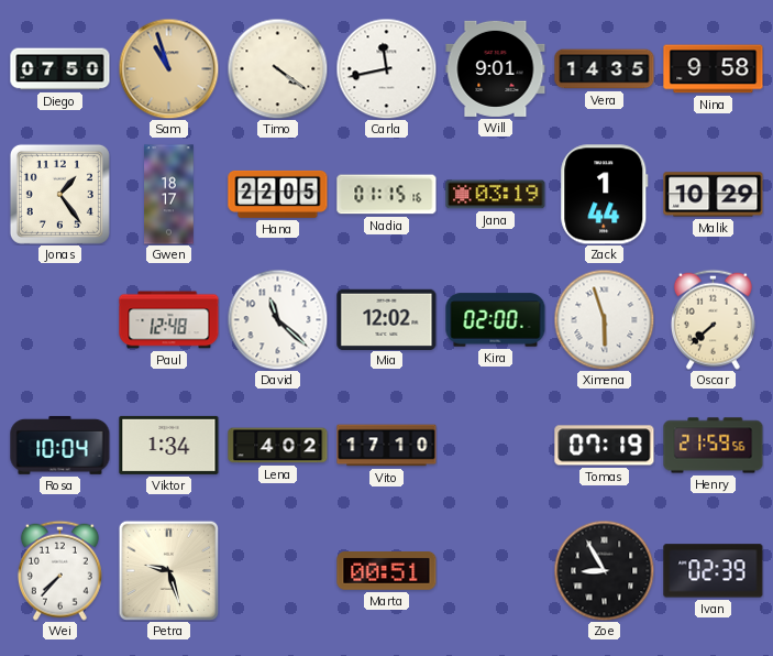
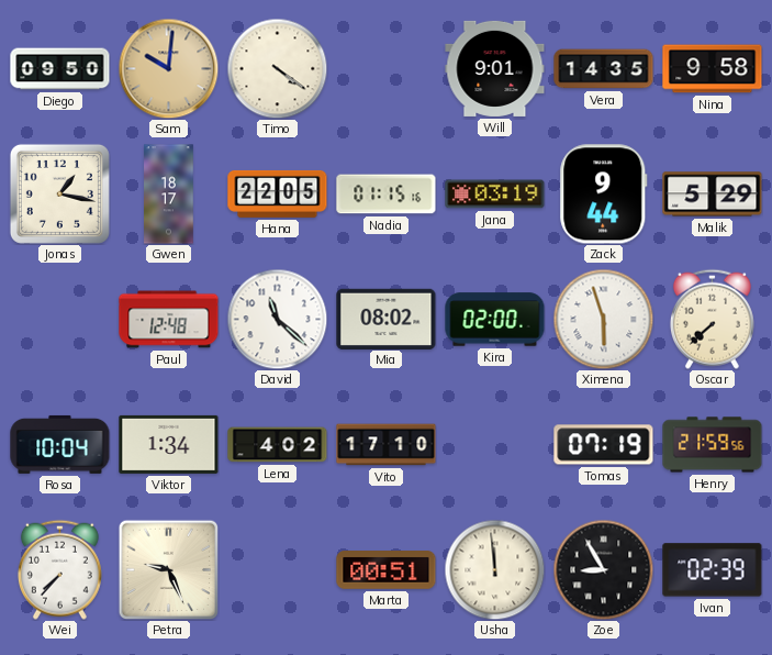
Diego: 07:50 -> 09:50
Sam: 10:57 -> 10:01
Carla: 11:43 -> none
Jonas: 1:24 -> 1:17
Zack: 1:44 -> 9:44
Malik: 10:29 -> 5:29
Mia: 12:02 -> 08:02
Petra: 9:27 -> 9:26
Usha: none -> 11:59
